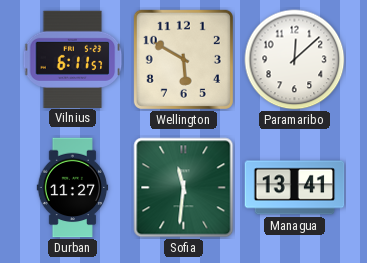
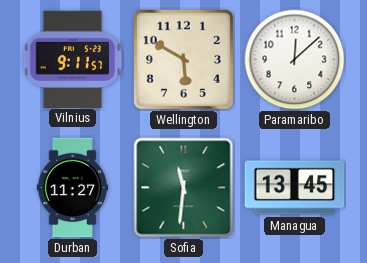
Vilnius: 6:11 -> 9:11
Managua: 13:41 -> 13:45
